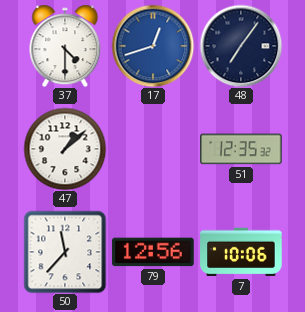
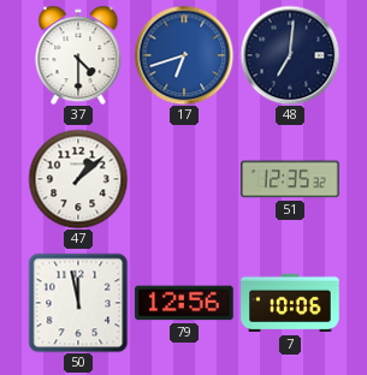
17: 12:42 -> 6:42
48: 7:06 -> 7:01
50: 11:37 -> 11:58
